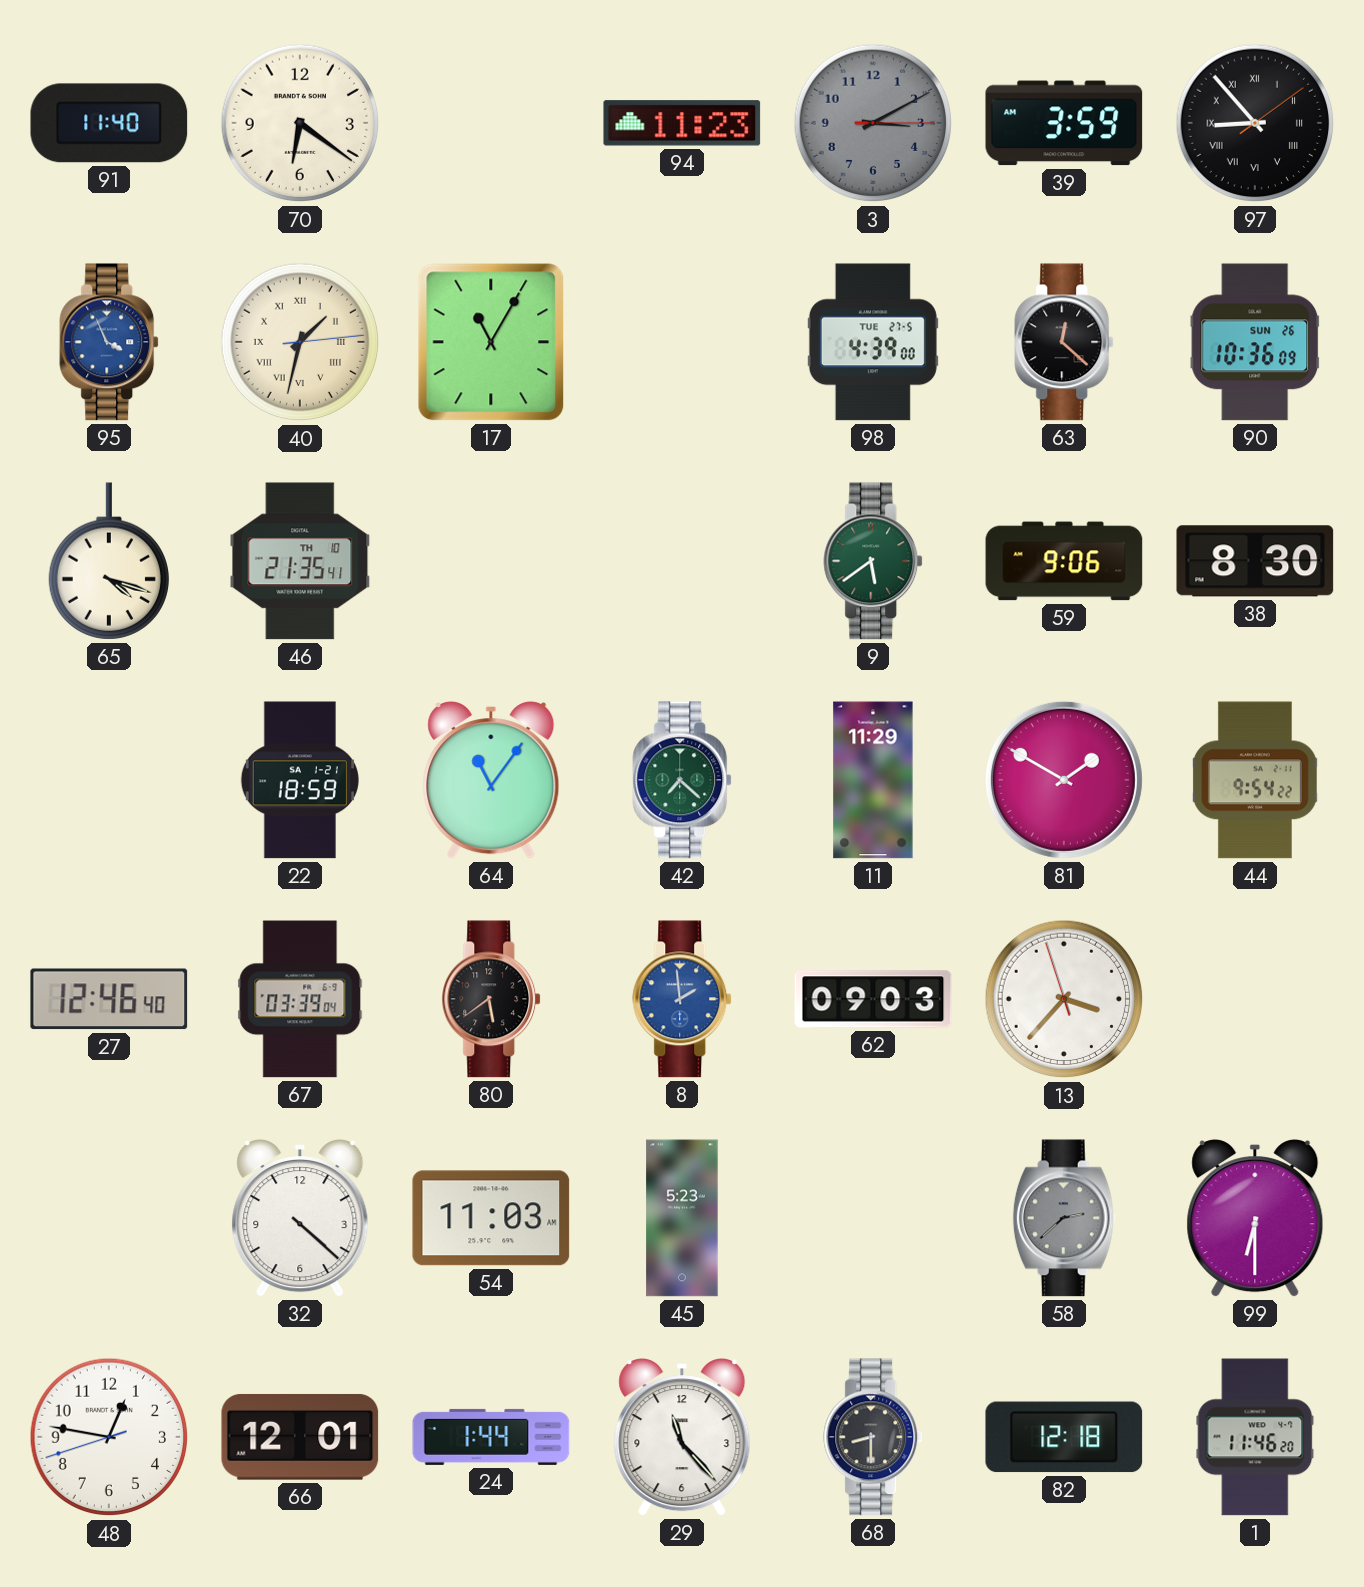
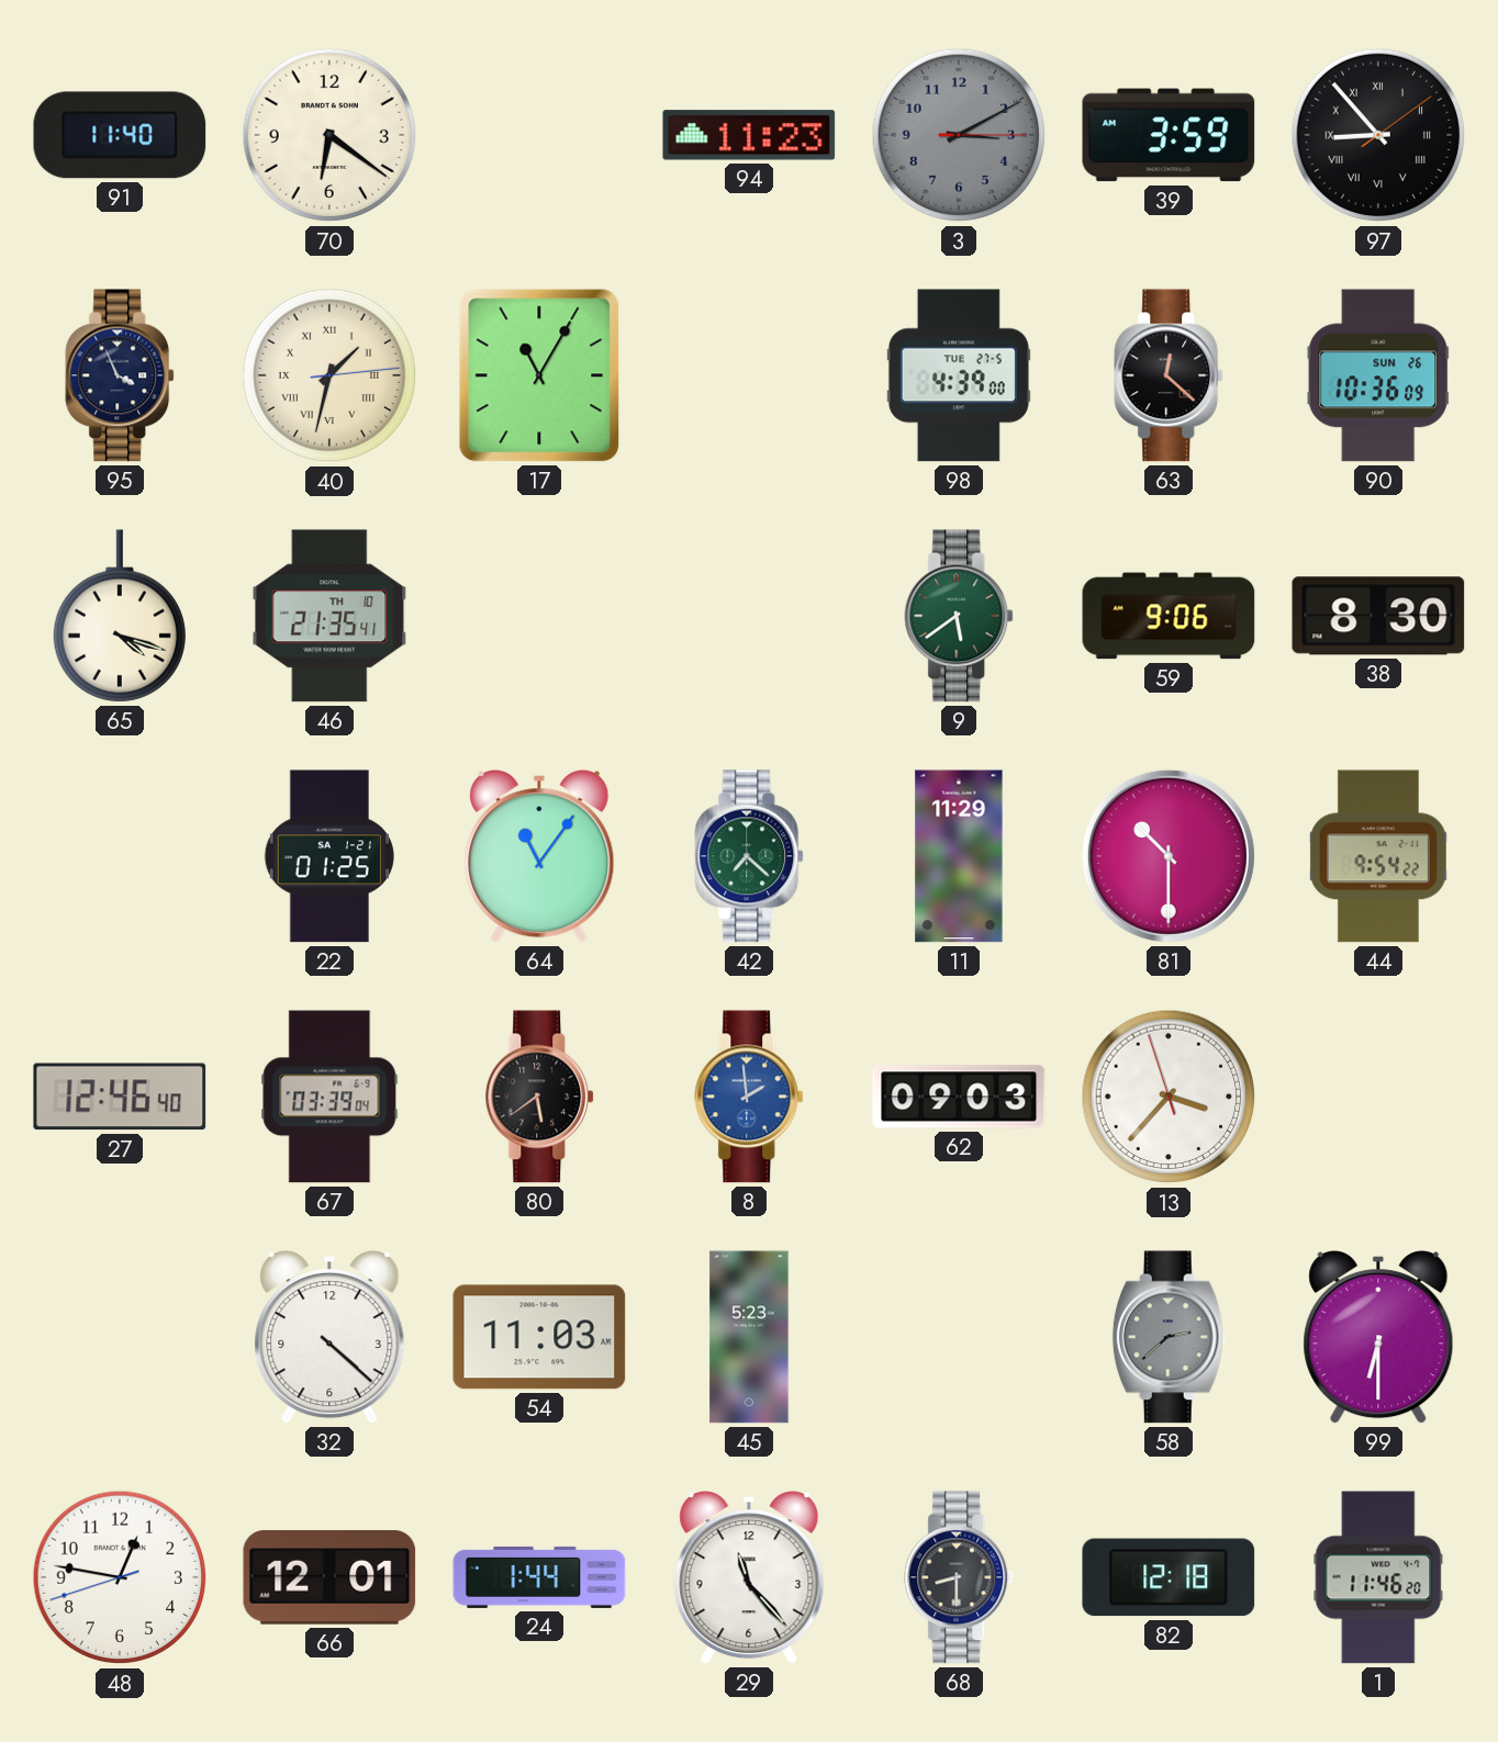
95 dial: blue -> navy
22: 18:59 -> 01:25
81: 1:50 -> 10:30
